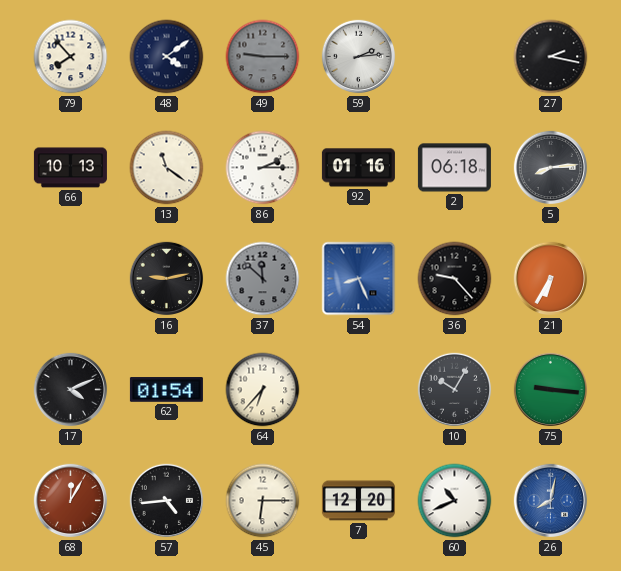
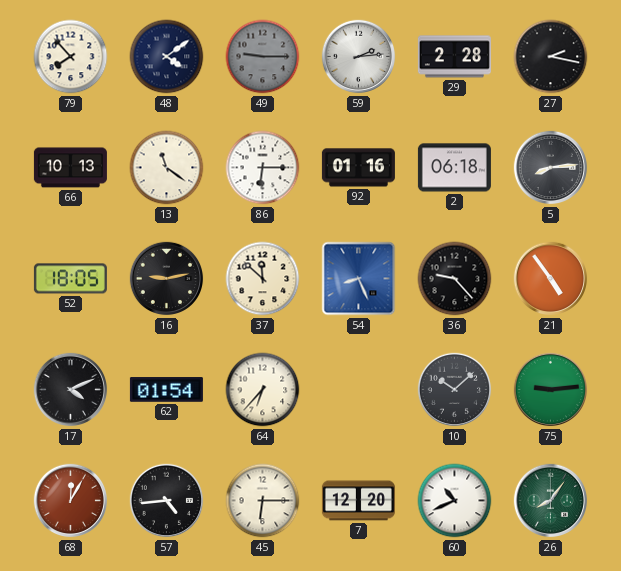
29: none -> 2:28
86: 2:15 -> 6:15
52: none -> 18:05
37 dial: grey -> cream
21: 6:35 -> 4:54
10: 10:05 -> 10:08
75: 9:16 -> 9:14
26: 8:02 -> 8:06
26 dial: blue -> green
